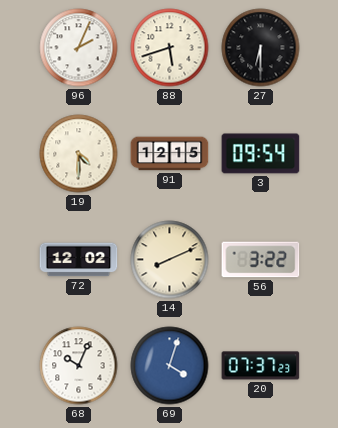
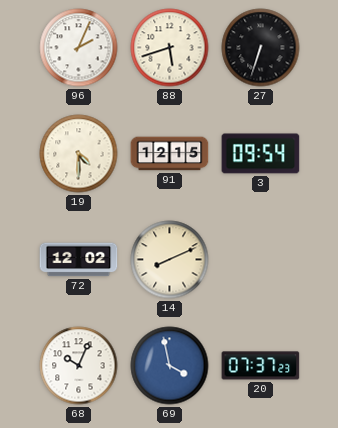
27: 6:30 -> 6:33
56: 3:22 -> none
69: 4:03 -> 3:58
